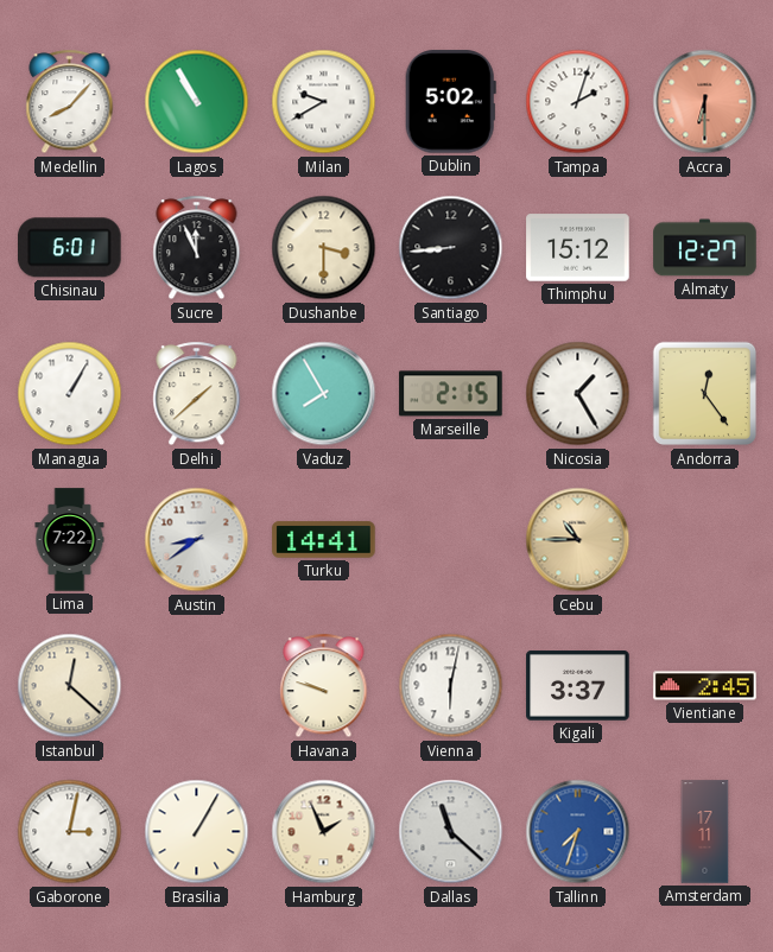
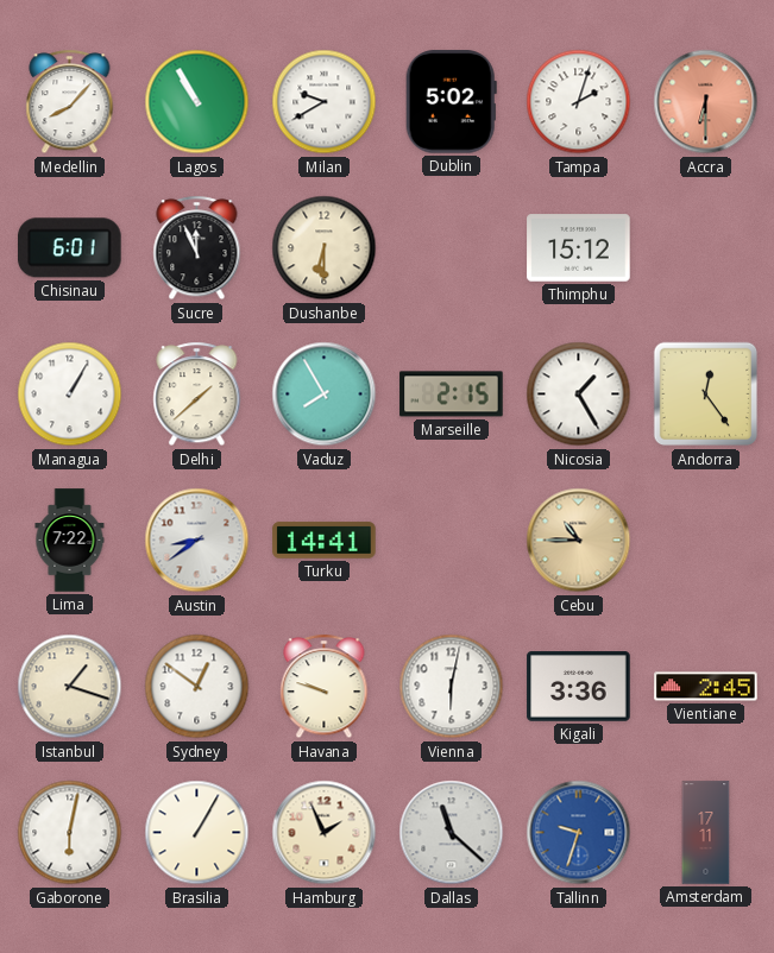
Dushanbe: 3:30 -> 6:30
Santiago: 8:44 -> none
Almaty: 12:27 -> none
Istanbul: 12:22 -> 1:18
Sydney: none -> 12:51
Kigali: 3:37 -> 3:36
Gaborone: 3:02 -> 6:02
Tallinn: 7:33 -> 9:33
